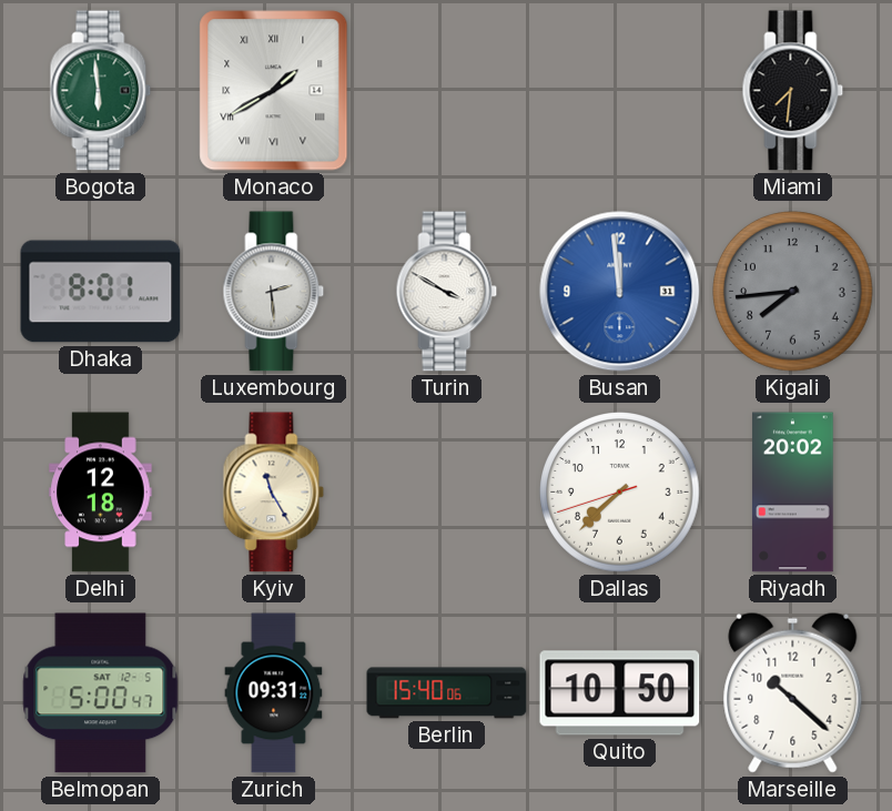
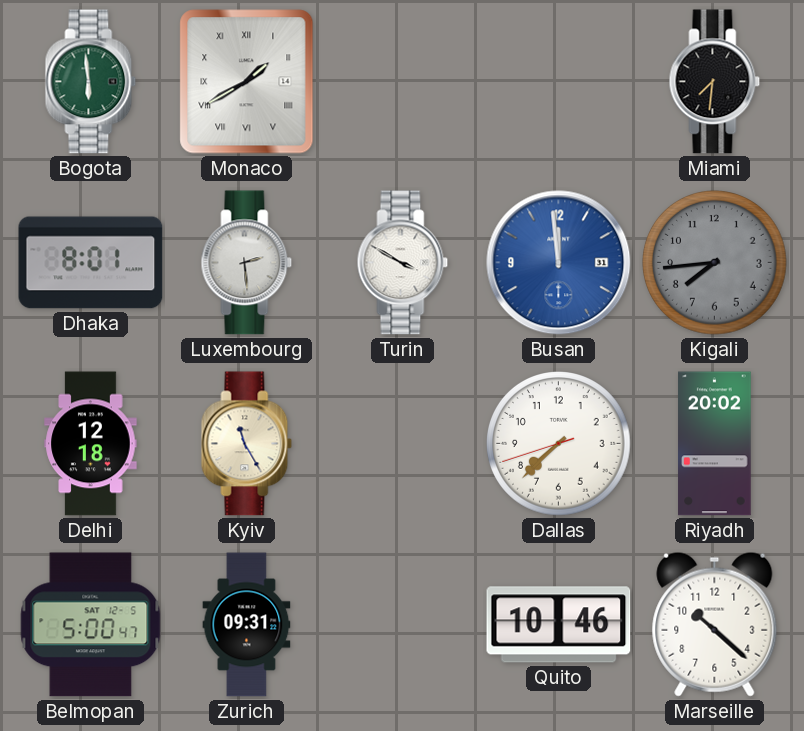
Berlin: 15:40 -> none
Quito: 10:50 -> 10:46
